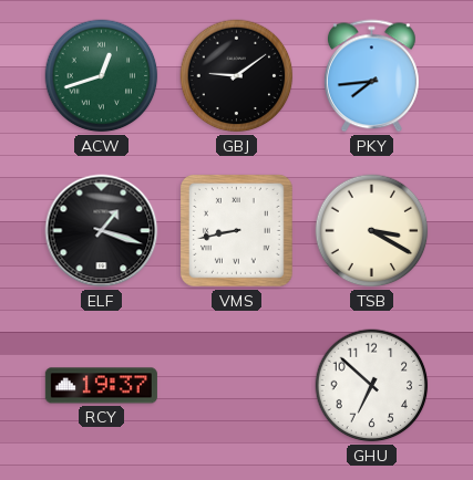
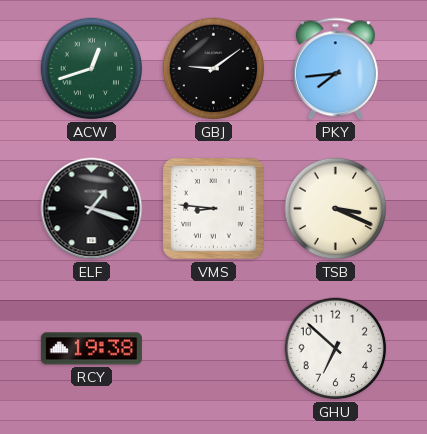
VMS: 8:43 -> 8:46
TSB: 3:20 -> 3:19
RCY: 19:37 -> 19:38
